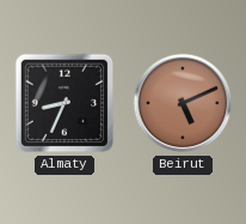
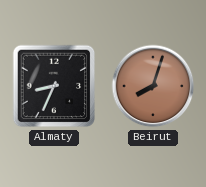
Beirut: 5:11 -> 8:03
